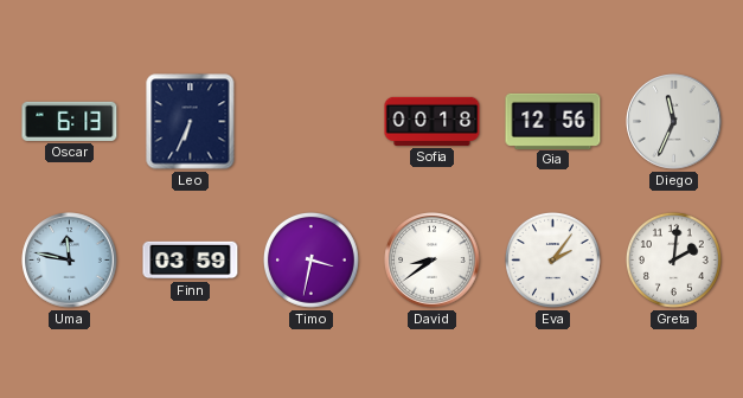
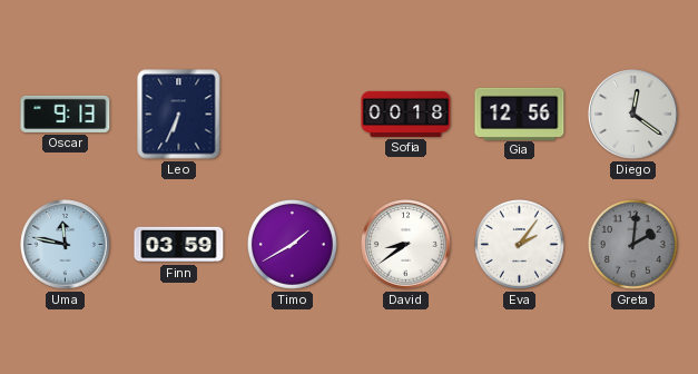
Oscar: 6:13 -> 9:13
Diego: 11:34 -> 12:21
Timo: 3:32 -> 1:40
Greta dial: white -> grey
